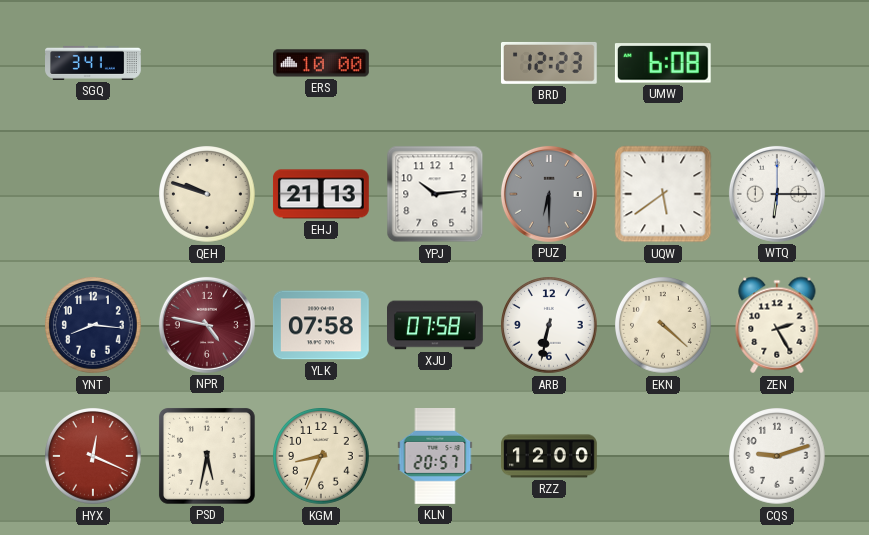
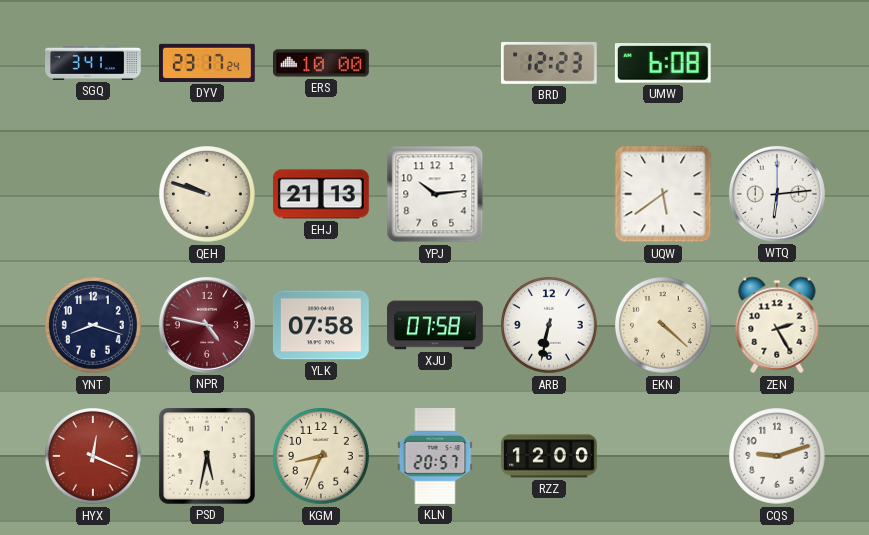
DYV: none -> 23:17
PUZ: 6:30 -> none
WTQ: 6:15 -> 6:14
YNT: 8:16 -> 8:18
